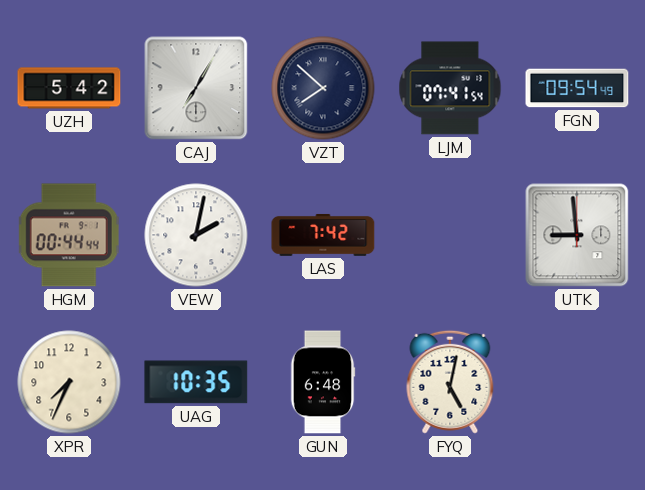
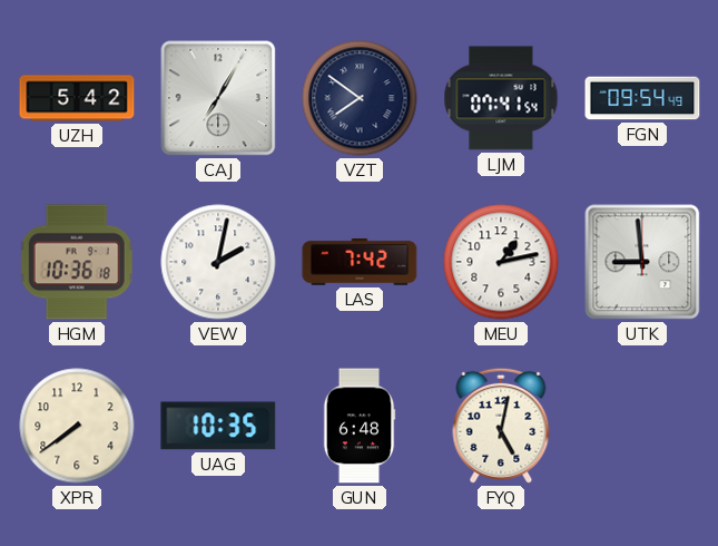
VZT: 7:52 -> 7:51
HGM: 00:44 -> 10:36
MEU: none -> 1:13
XPR: 7:34 -> 7:39
